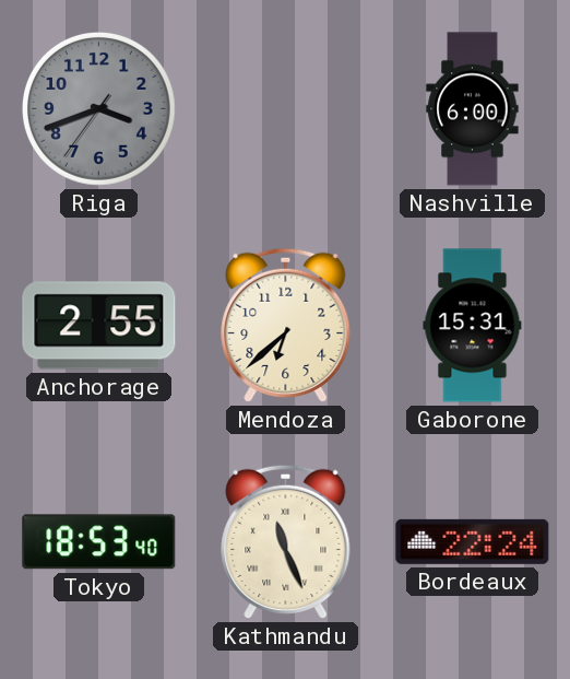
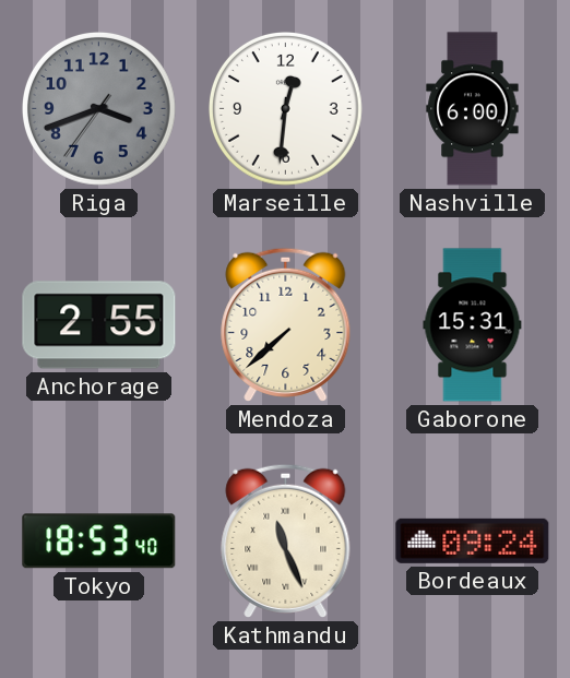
Marseille: none -> 12:31
Mendoza: 6:38 -> 7:38
Bordeaux: 22:24 -> 09:24
